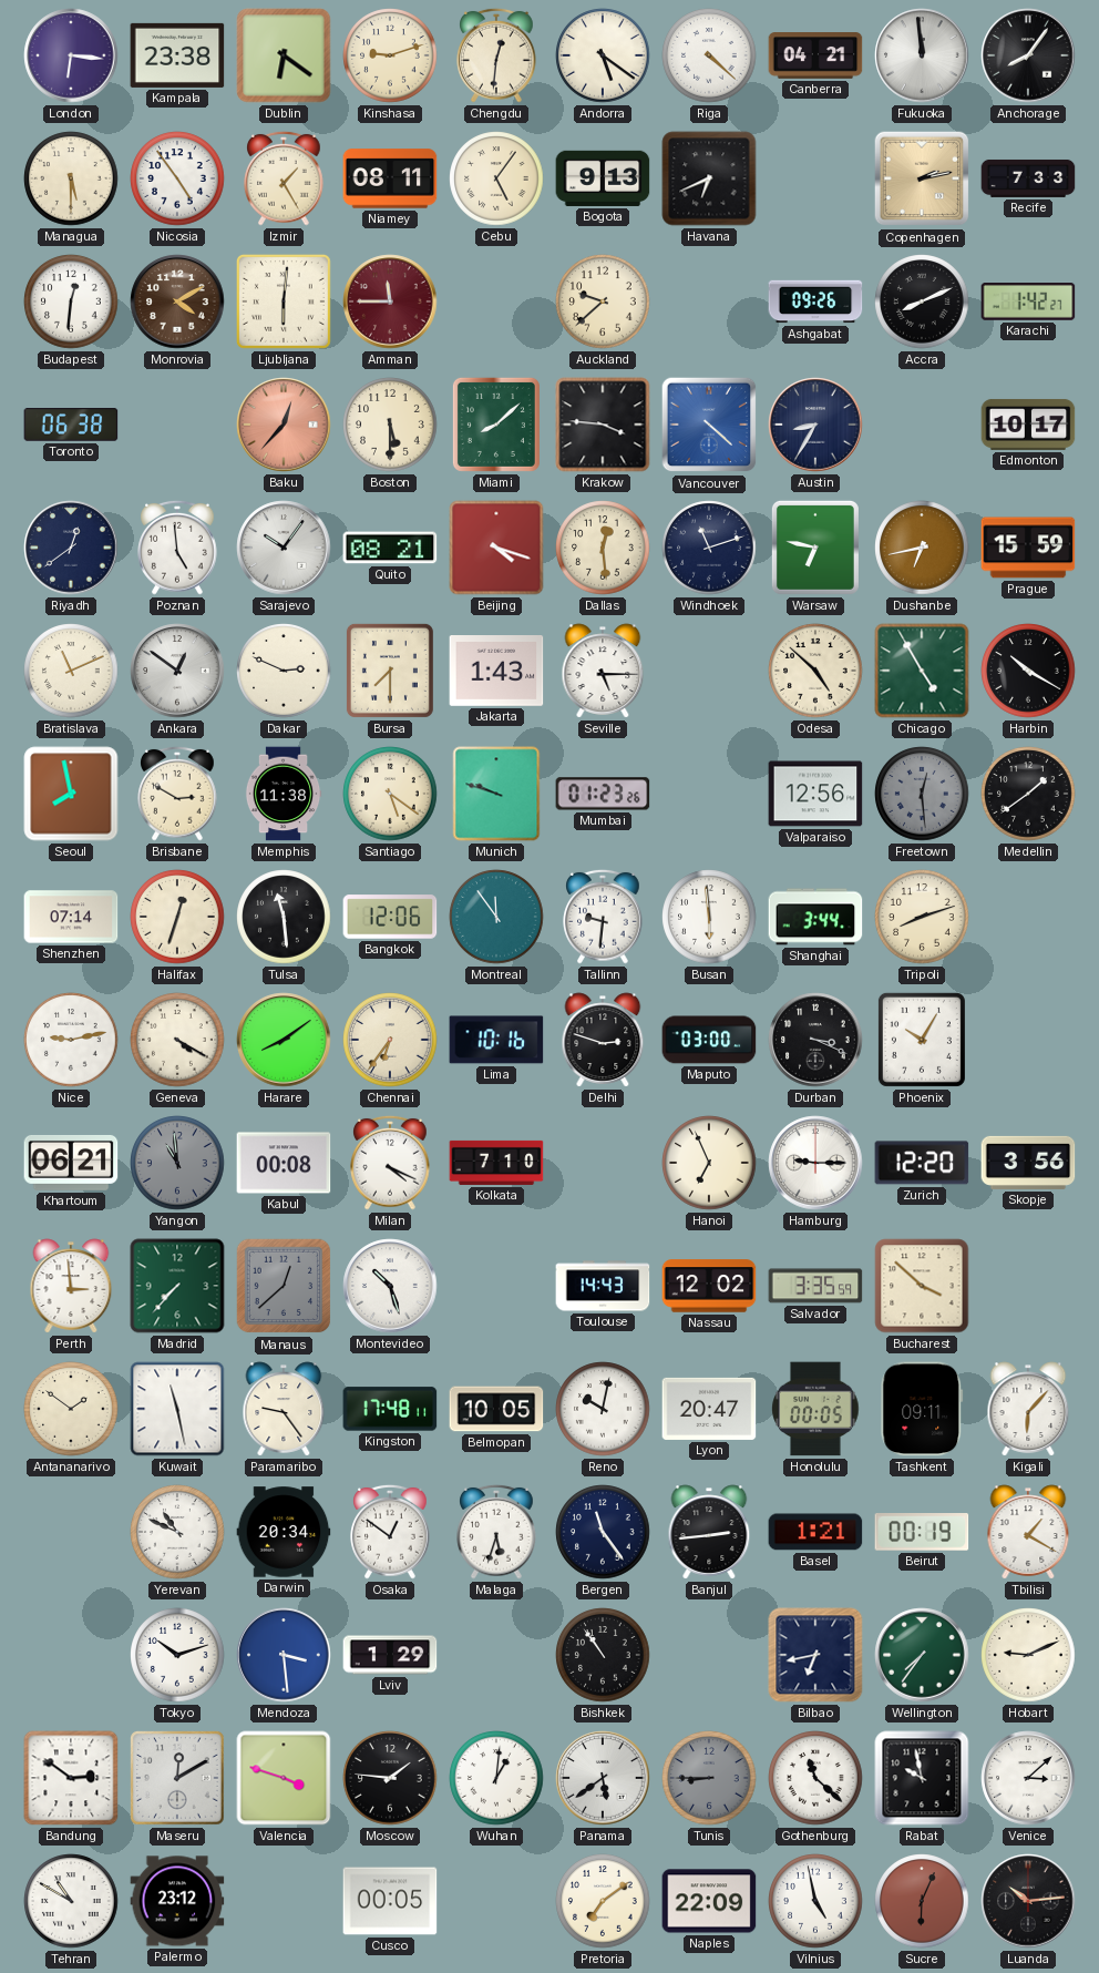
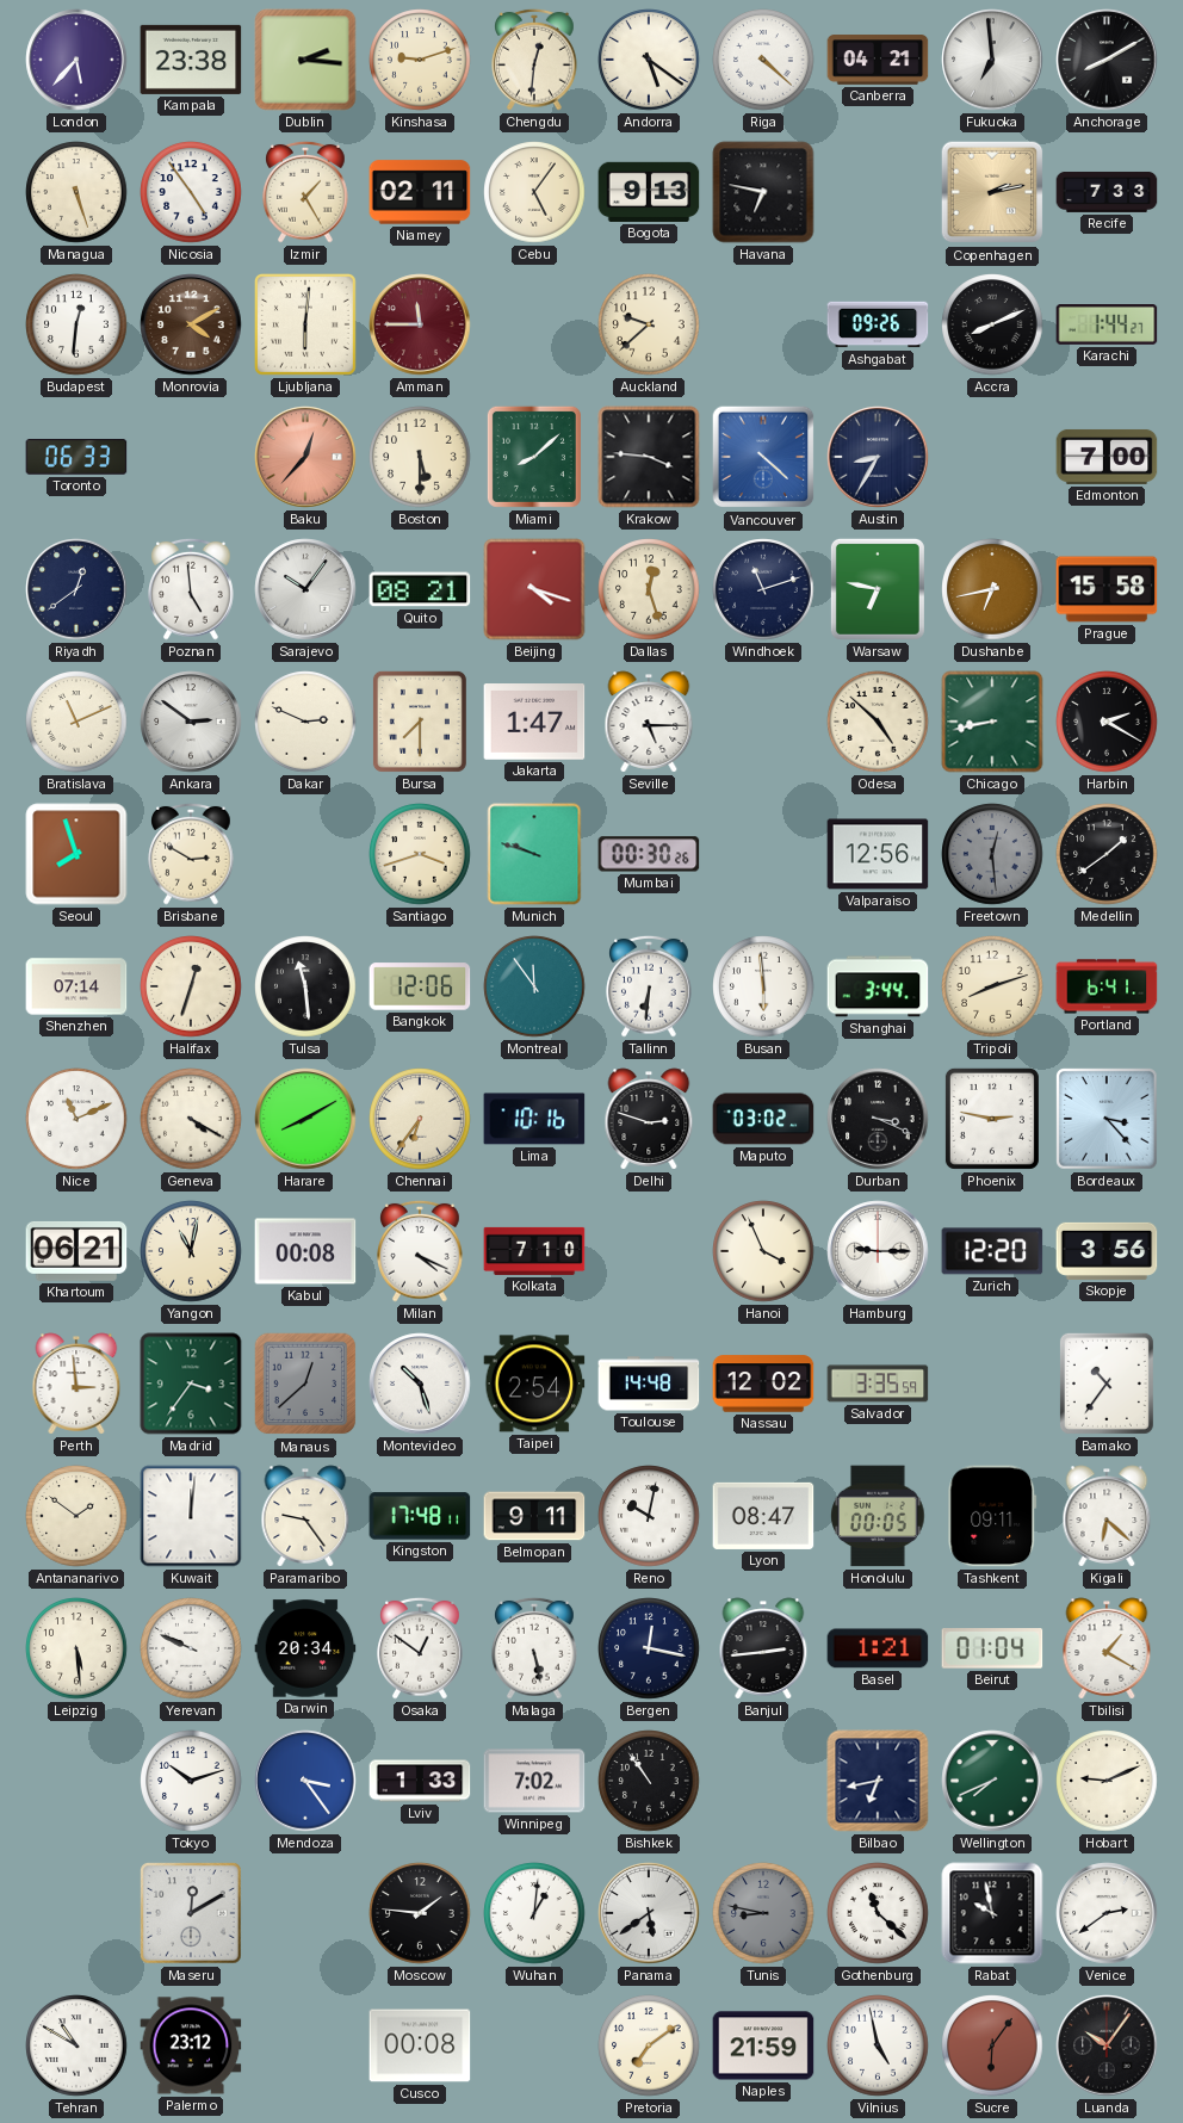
London: 6:16 -> 5:37
Dublin: 6:21 -> 2:16
Fukuoka: 11:59 -> 6:59
Anchorage: 8:06 -> 8:10
Managua: 5:30 -> 5:27
Niamey: 08:11 -> 02:11
Havana: 6:41 -> 6:47
Karachi: 1:42 -> 1:44
Toronto: 06:38 -> 06:33
Edmonton: 10:17 -> 7:00
Dallas: 12:29 -> 12:27
Prague: 15:59 -> 15:58
Ankara: 12:51 -> 2:51
Jakarta: 1:43 -> 1:47
Chicago: 4:55 -> 8:43
Harbin: 10:20 -> 2:20
Seoul: 7:58 -> 7:57
Memphis: 11:38 -> none
Santiago: 5:21 -> 3:42
Mumbai: 01:23 -> 00:30
Tallinn: 9:31 -> 6:31
Portland: none -> 6:41
Nice: 9:13 -> 11:11
Harare: 8:09 -> 8:10
Maputo: 03:00 -> 03:02
Phoenix: 10:05 -> 2:47
Bordeaux: none -> 3:23
Yangon: 10:59 -> 11:02
Yangon dial: grey -> cream
Hanoi: 6:56 -> 3:56
Madrid: 7:37 -> 3:36
Taipei: none -> 2:54
Toulouse: 14:43 -> 14:48
Bucharest: 3:52 -> none
Bamako: none -> 10:36
Kuwait: 11:28 -> 12:01
Belmopan: 10:05 -> 9:11
Lyon: 20:47 -> 08:47
Kigali: 6:07 -> 6:22
Leipzig: none -> 5:29
Yerevan: 10:49 -> 9:49
Malaga: 5:33 -> 5:28
Bergen: 11:24 -> 12:17
Beirut: 00:19 -> 01:04
Mendoza: 3:29 -> 3:24
Lviv: 1:29 -> 1:33
Winnipeg: none -> 7:02
Wellington: 7:36 -> 7:41
Bandung: 2:51 -> none
Valencia: 3:48 -> none
Tunis: 8:45 -> 8:47
Venice: 3:08 -> 2:39
Cusco: 00:05 -> 00:08
Naples: 22:09 -> 21:59
Sucre: 6:04 -> 6:06
Luanda: 10:14 -> 10:06
